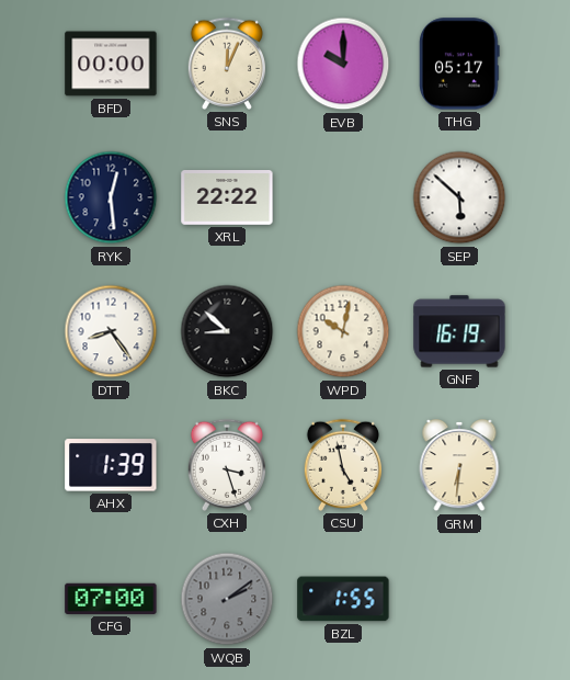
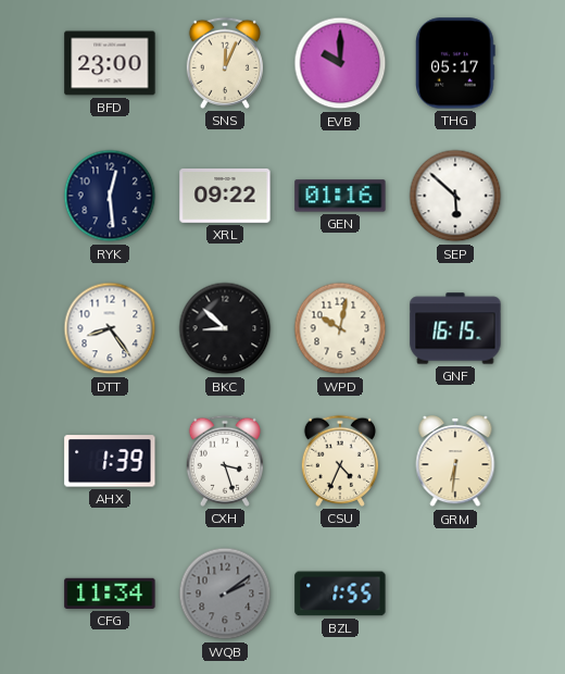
BFD: 00:00 -> 23:00
XRL: 22:22 -> 09:22
GEN: none -> 01:16
GNF: 16:19 -> 16:15
CSU: 4:58 -> 4:34
CFG: 07:00 -> 11:34
